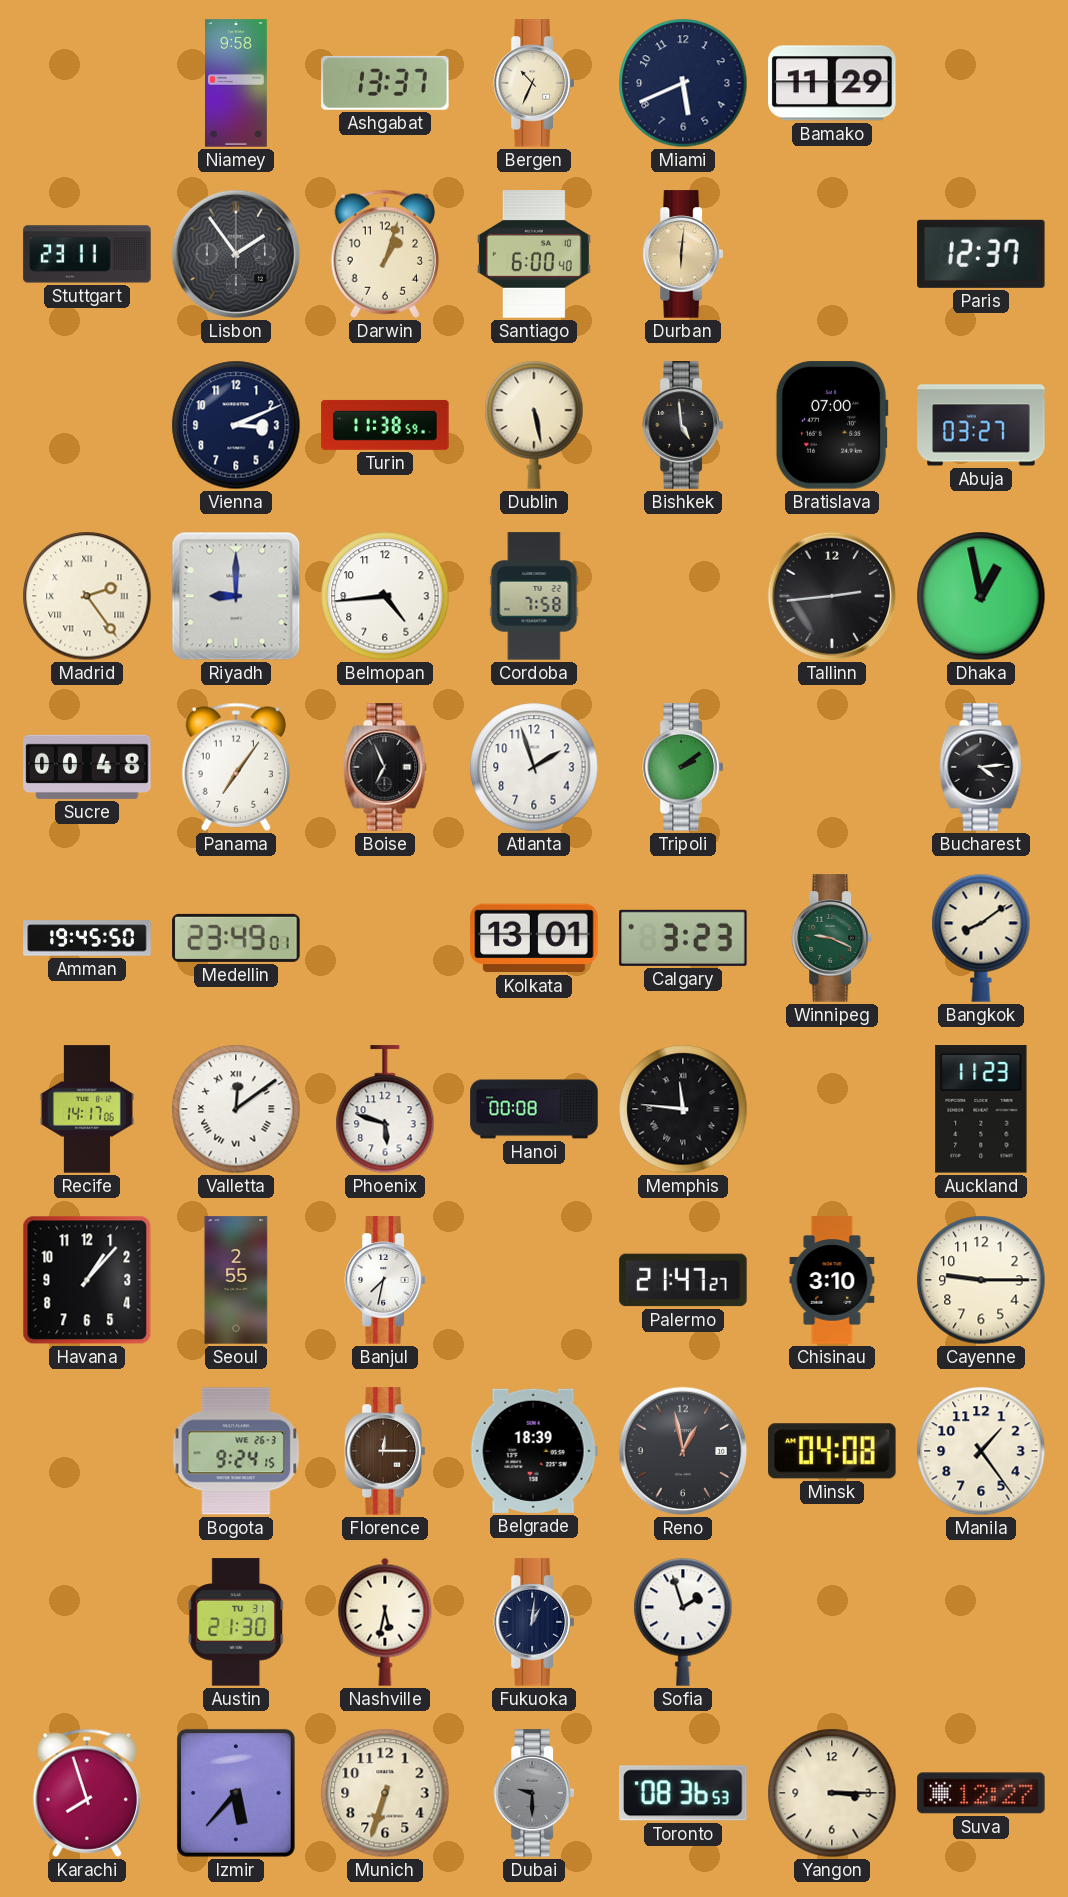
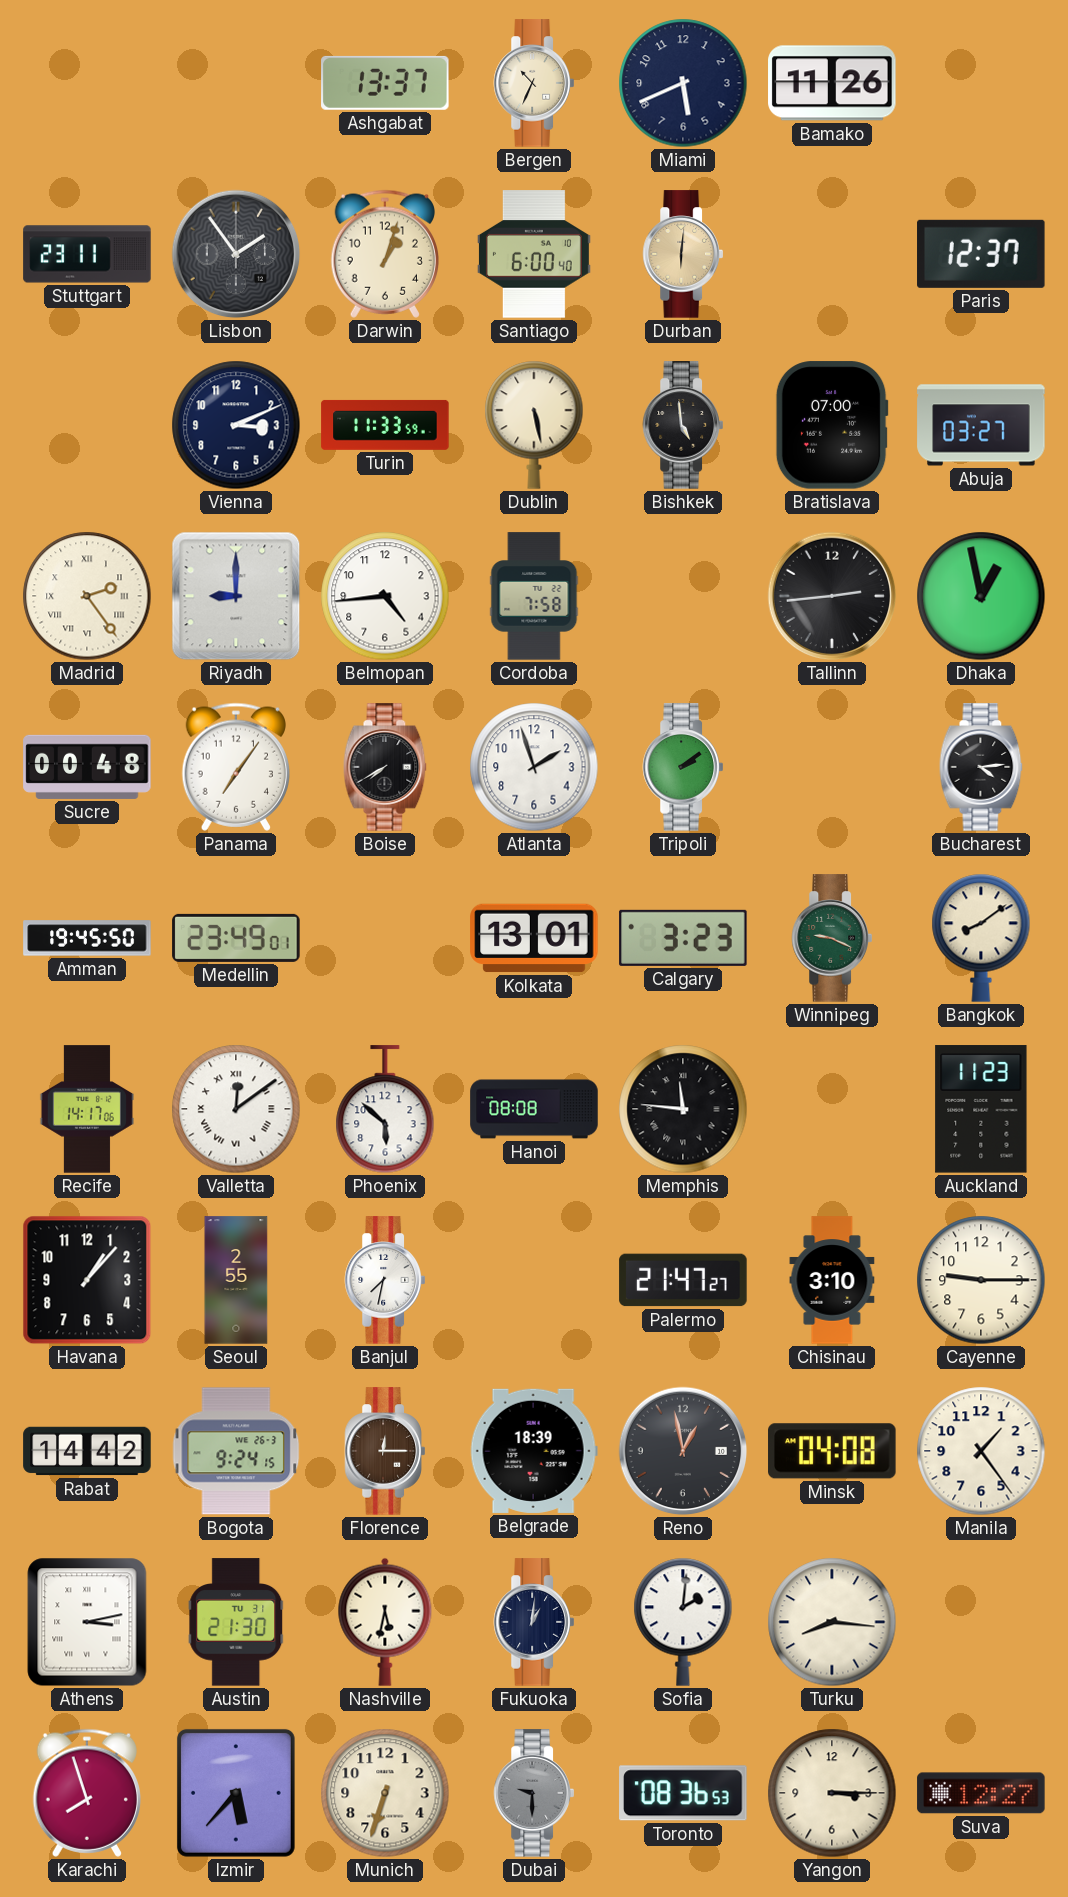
Niamey: 9:58 -> none
Bamako: 11:29 -> 11:26
Turin: 11:38 -> 11:33
Boise: 6:56 -> 7:40
Phoenix: 5:48 -> 5:52
Hanoi: 00:08 -> 08:08
Rabat: none -> 14:42
Athens: none -> 3:13
Sofia: 1:57 -> 2:01
Turku: none -> 8:16
